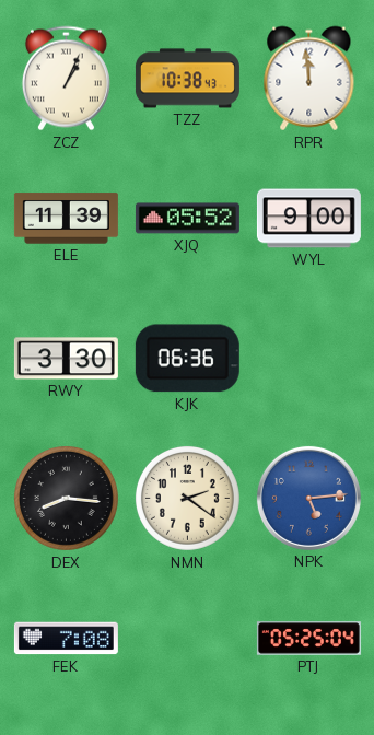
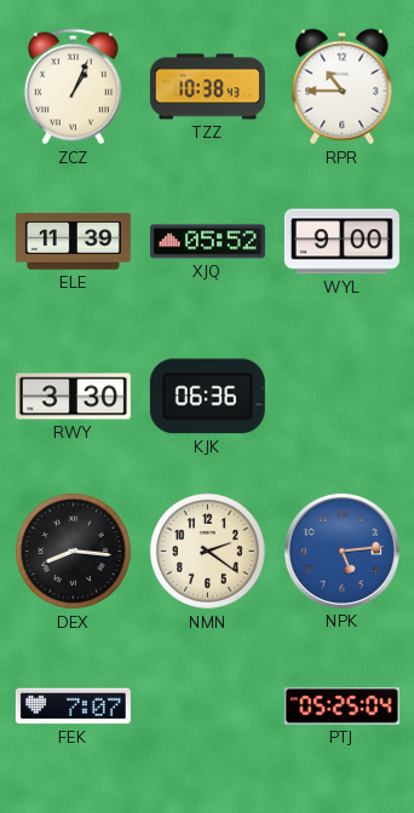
RPR: 11:59 -> 10:45
FEK: 7:08 -> 7:07
